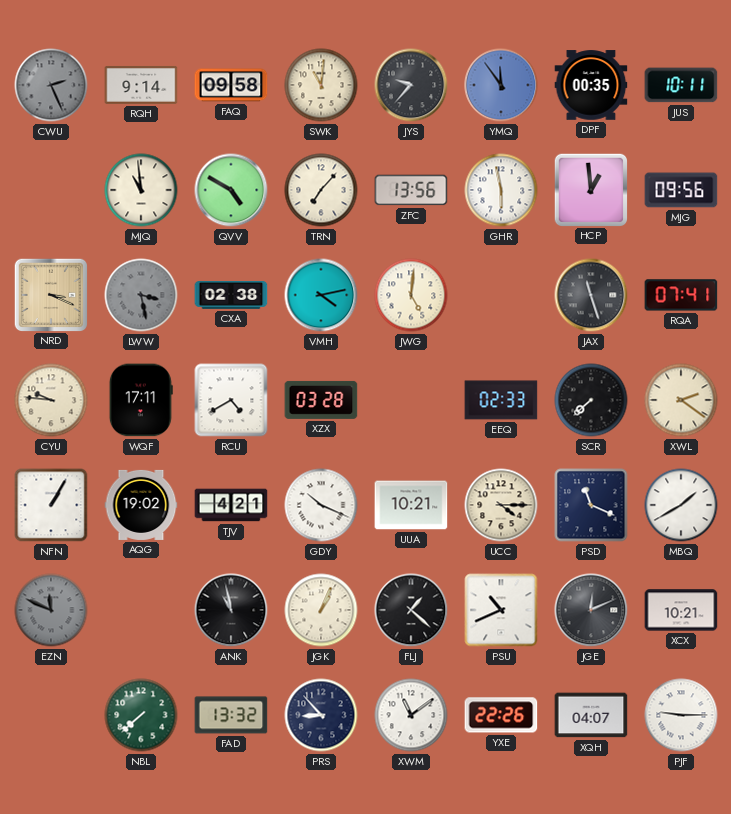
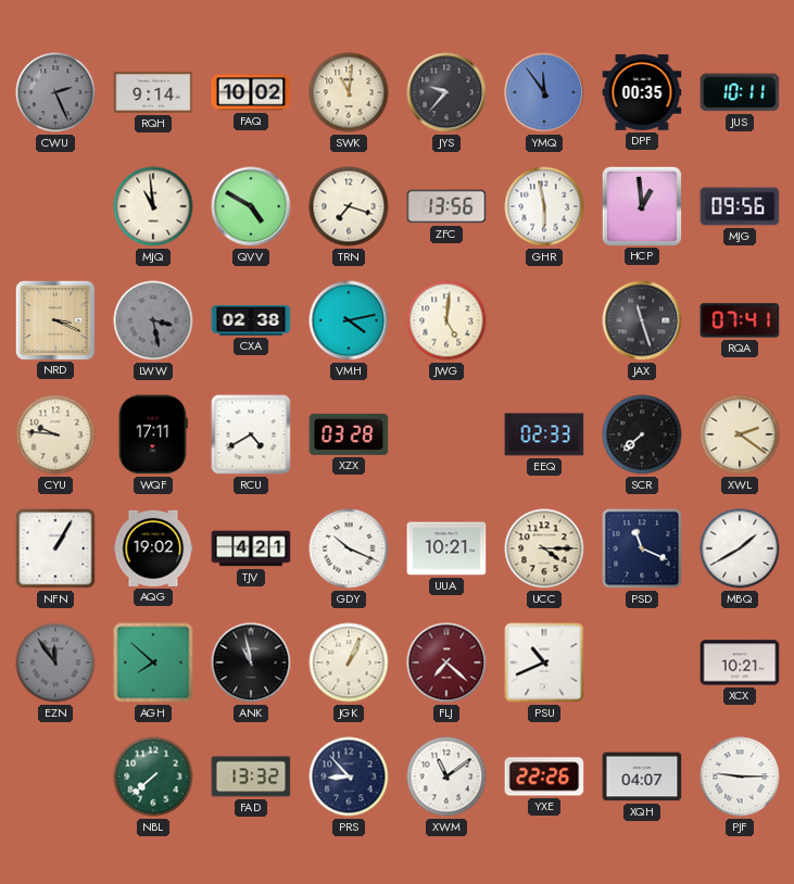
FAQ: 09:58 -> 10:02
TRN: 7:07 -> 7:18
EZN: 11:49 -> 11:54
AGH: none -> 7:52
FLJ: 1:22 -> 7:22
FLJ dial: black -> burgundy
JGE: 12:11 -> none
